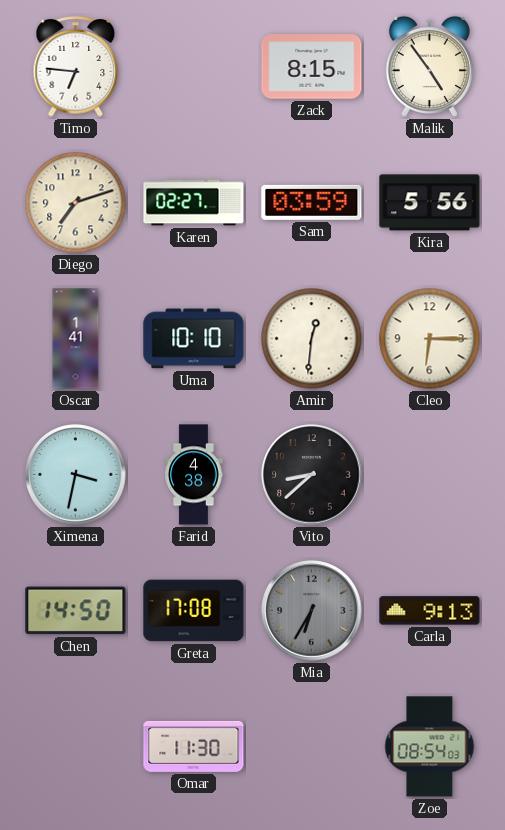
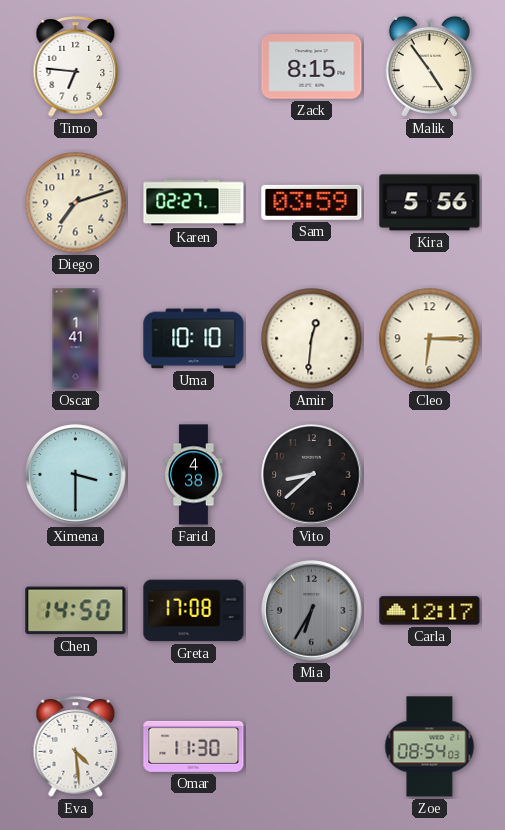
Ximena: 3:32 -> 3:30
Carla: 9:13 -> 12:17
Eva: none -> 4:29
